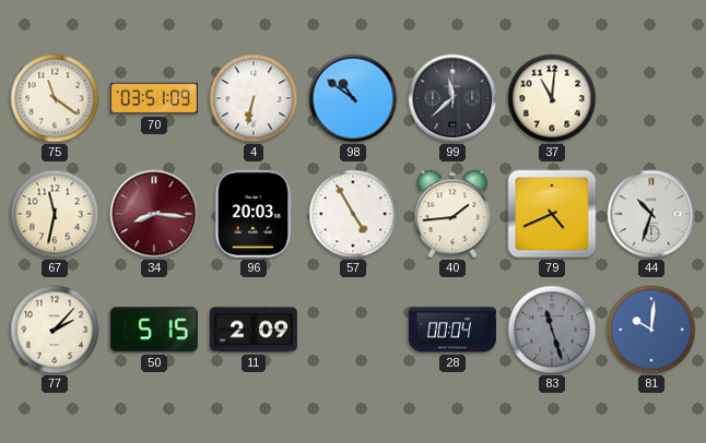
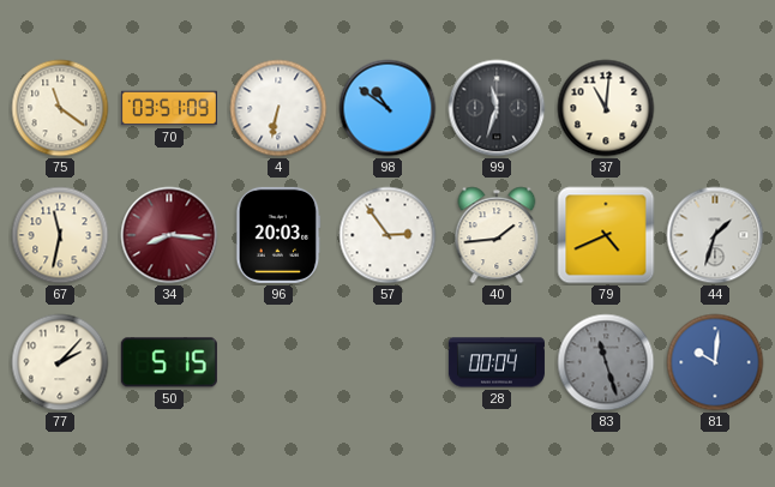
99: 11:38 -> 11:33
57: 4:55 -> 2:54
44: 10:33 -> 1:33
11: 2:09 -> none
